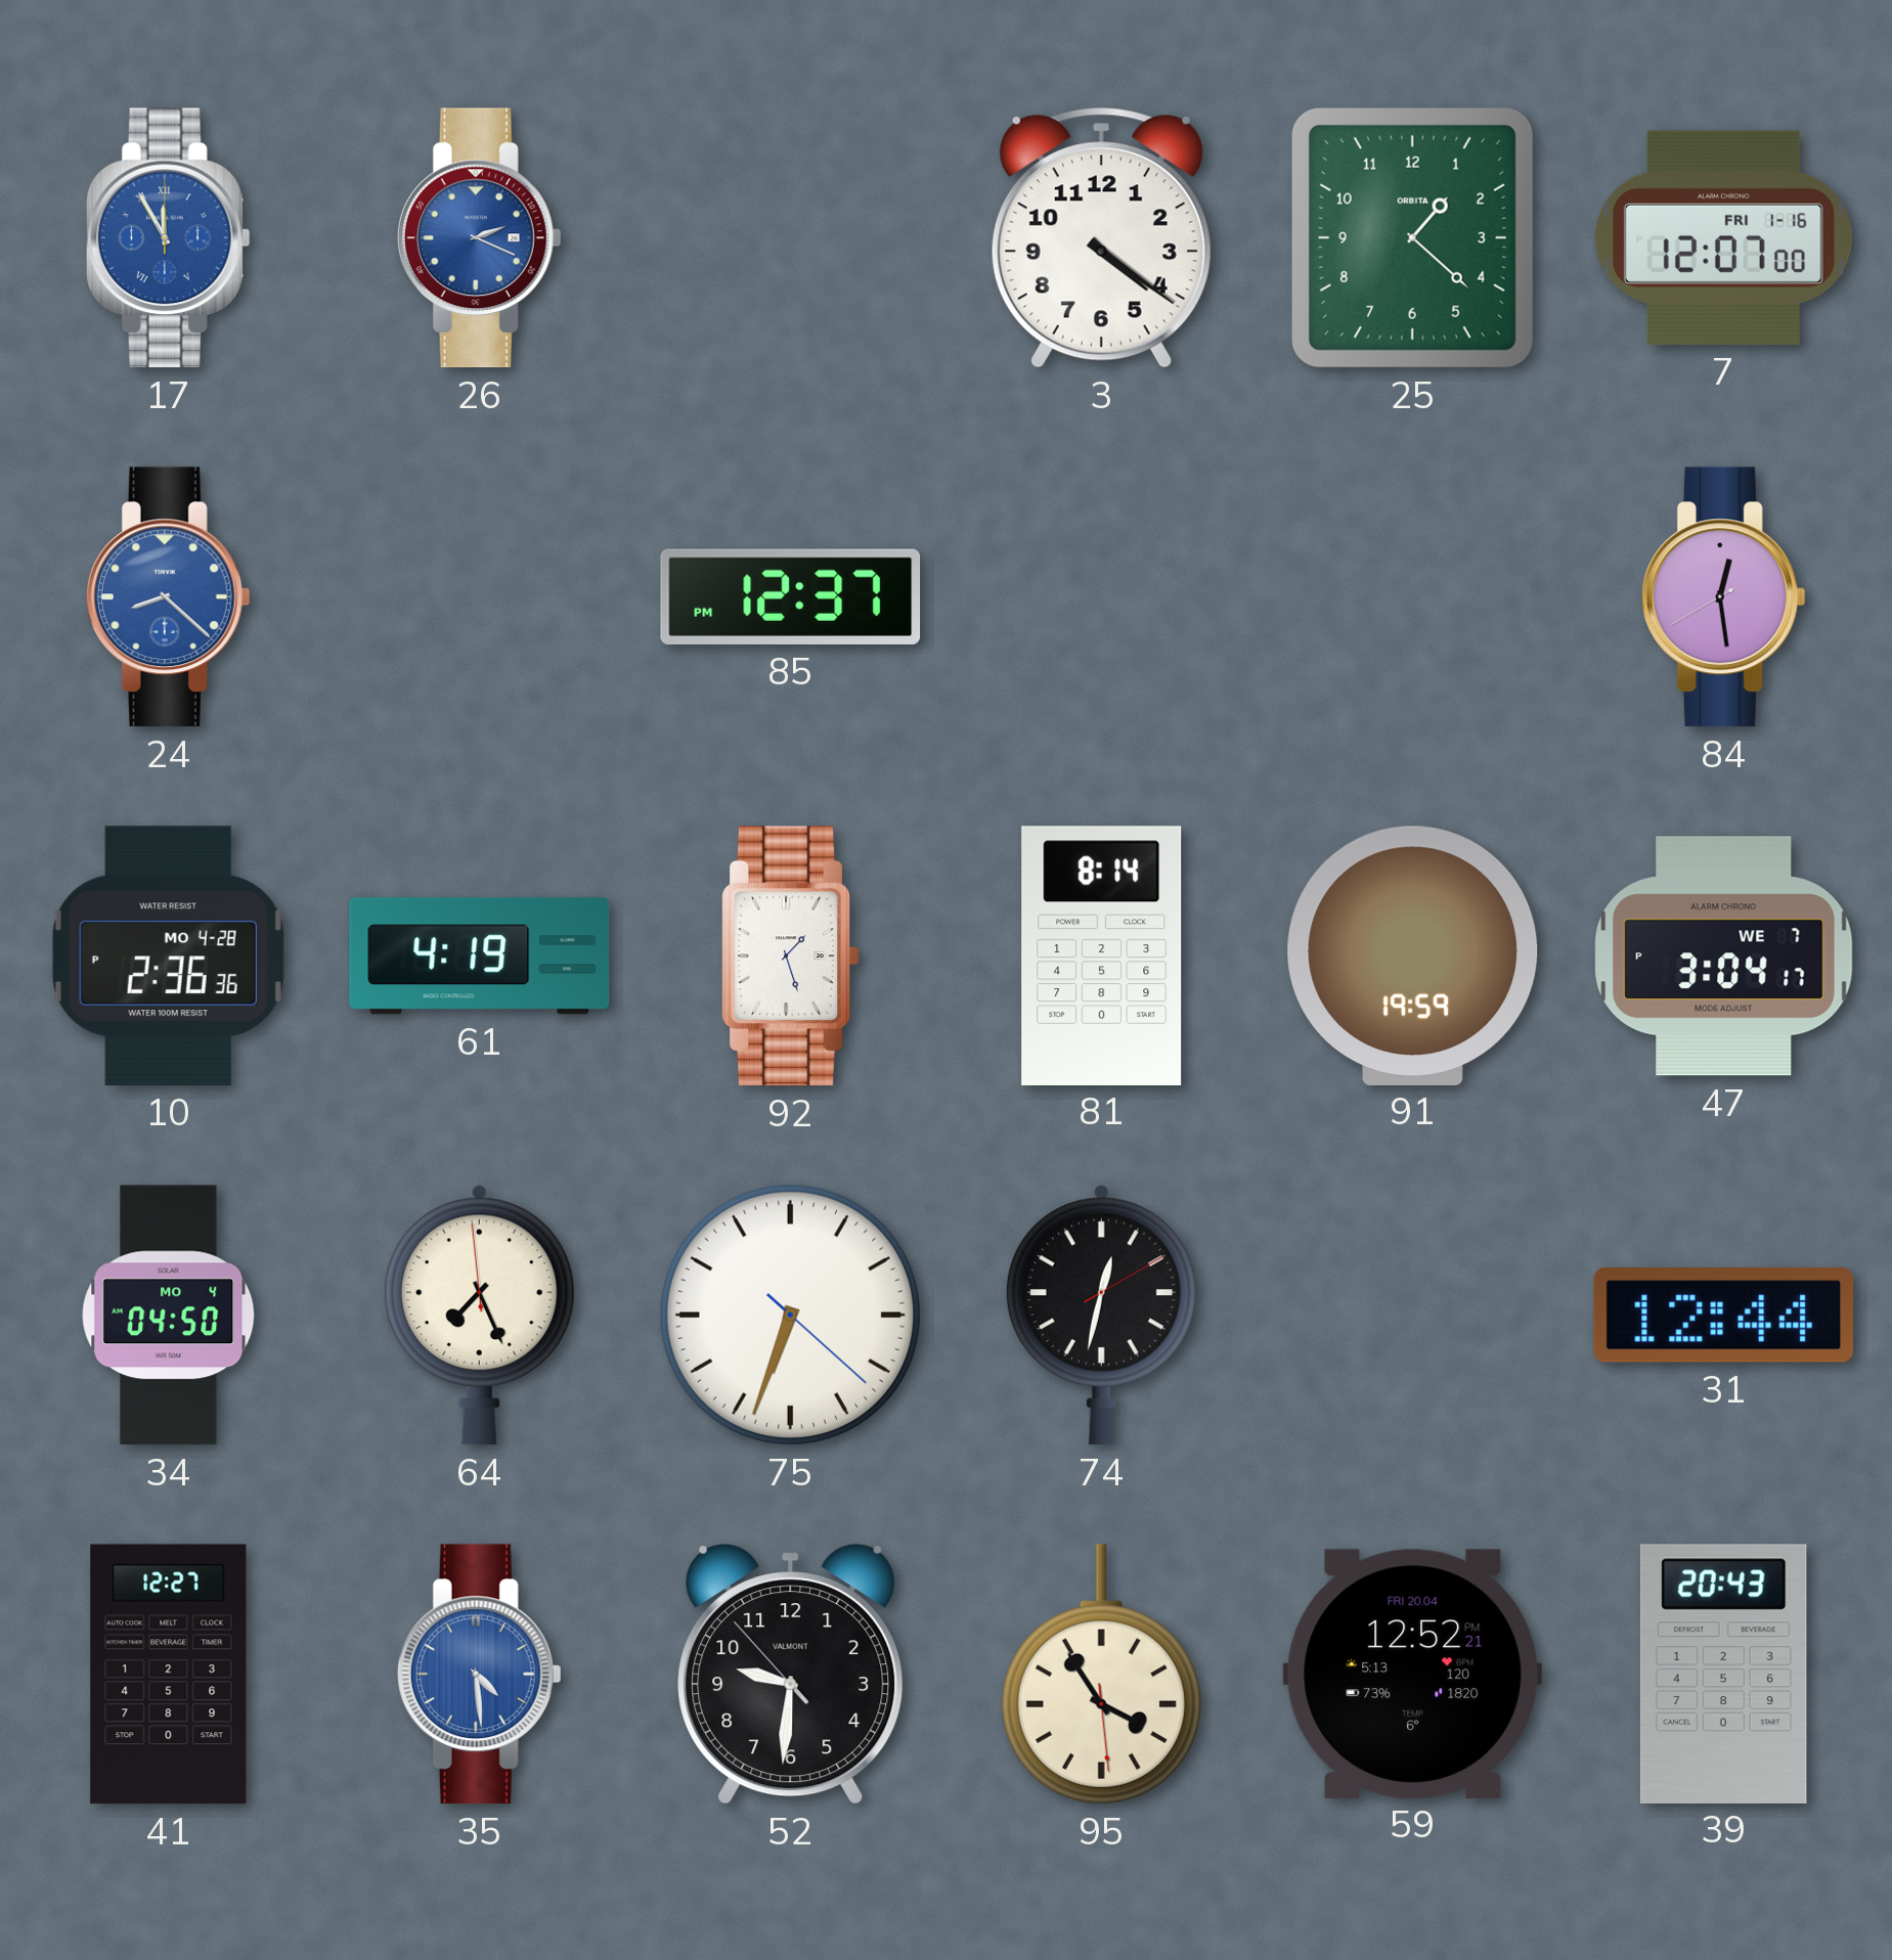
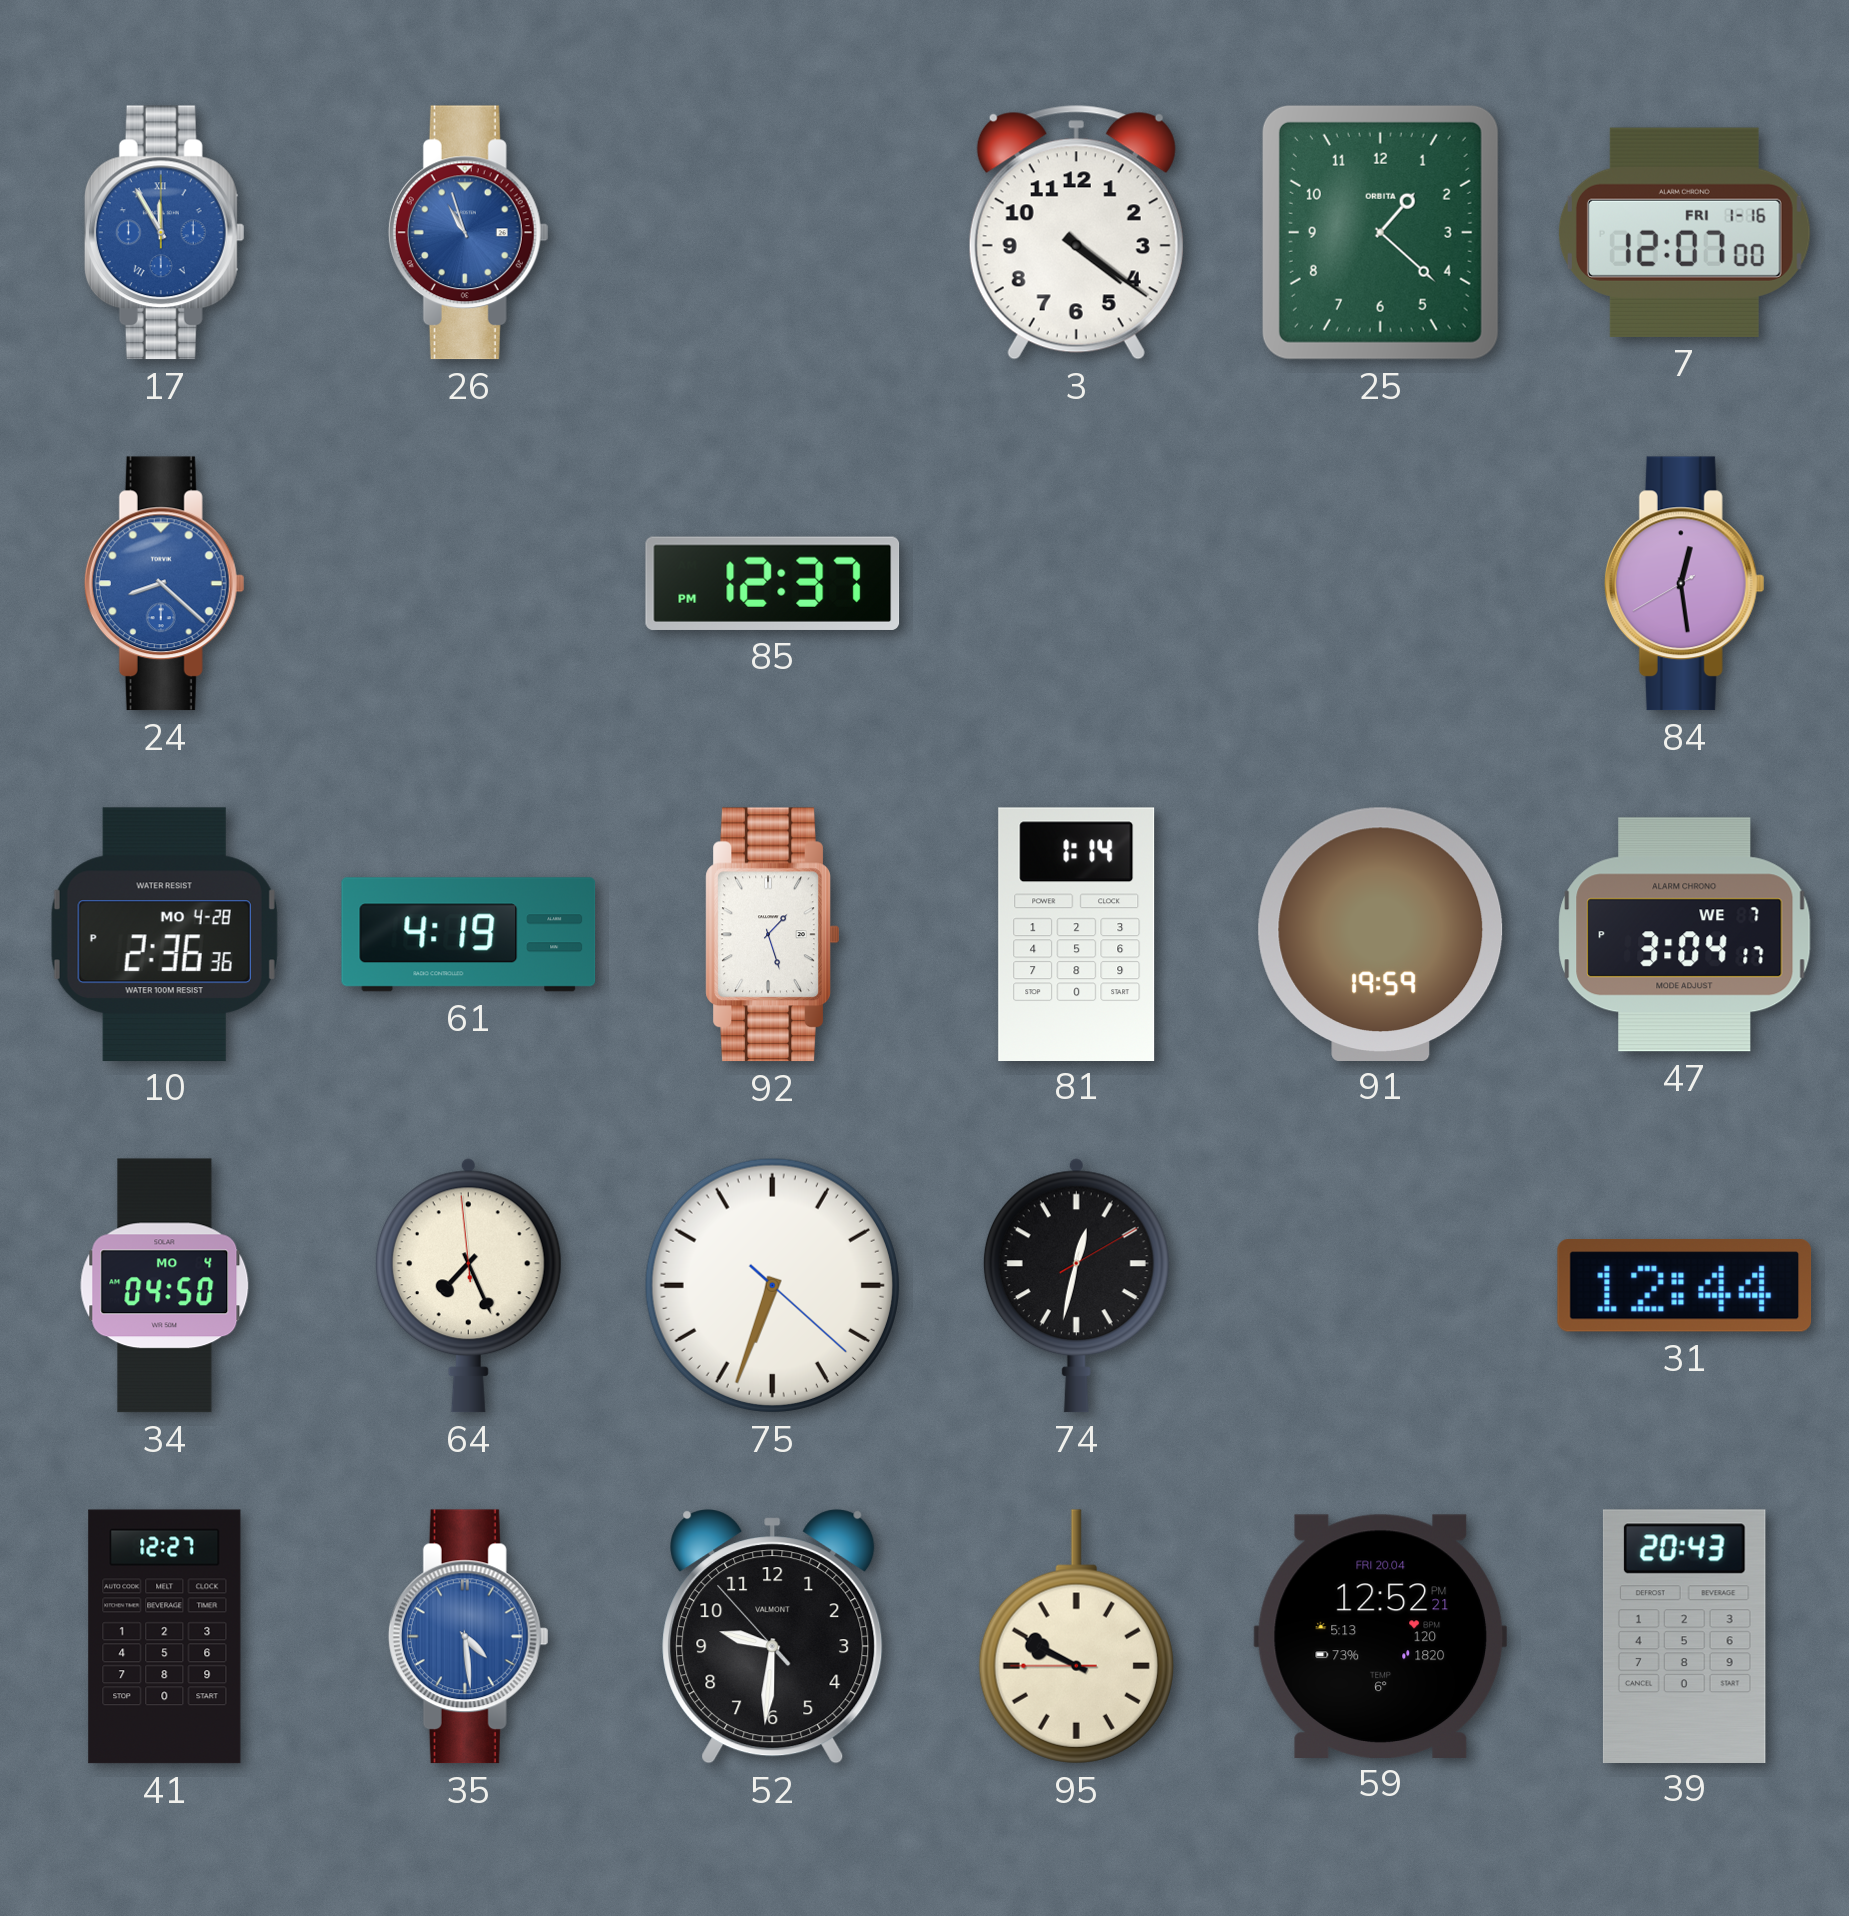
26: 2:19 -> 10:57
81: 8:14 -> 1:14
95: 3:54 -> 9:49
